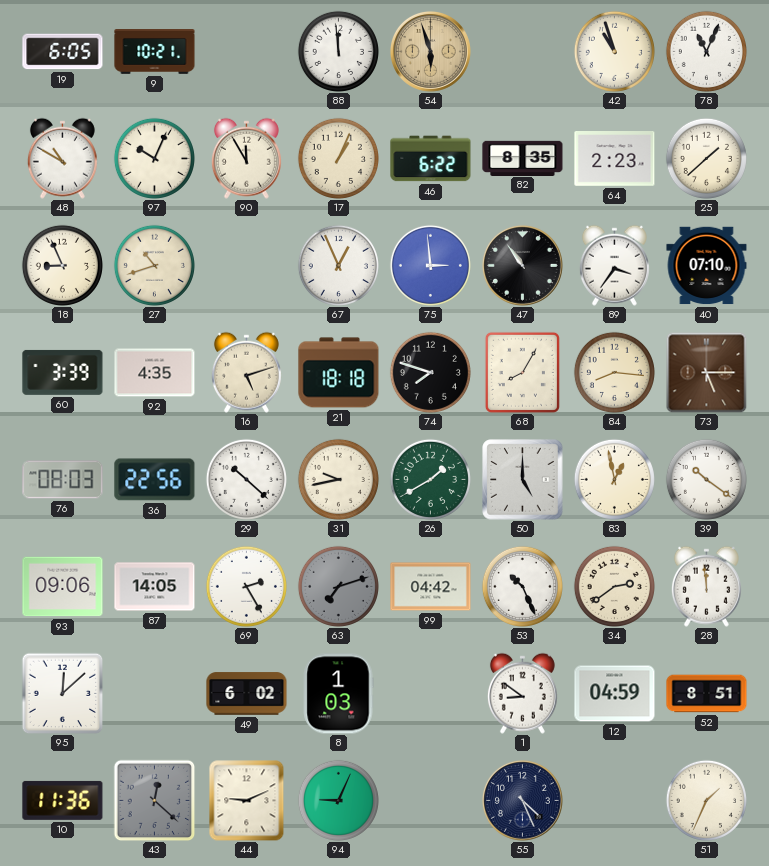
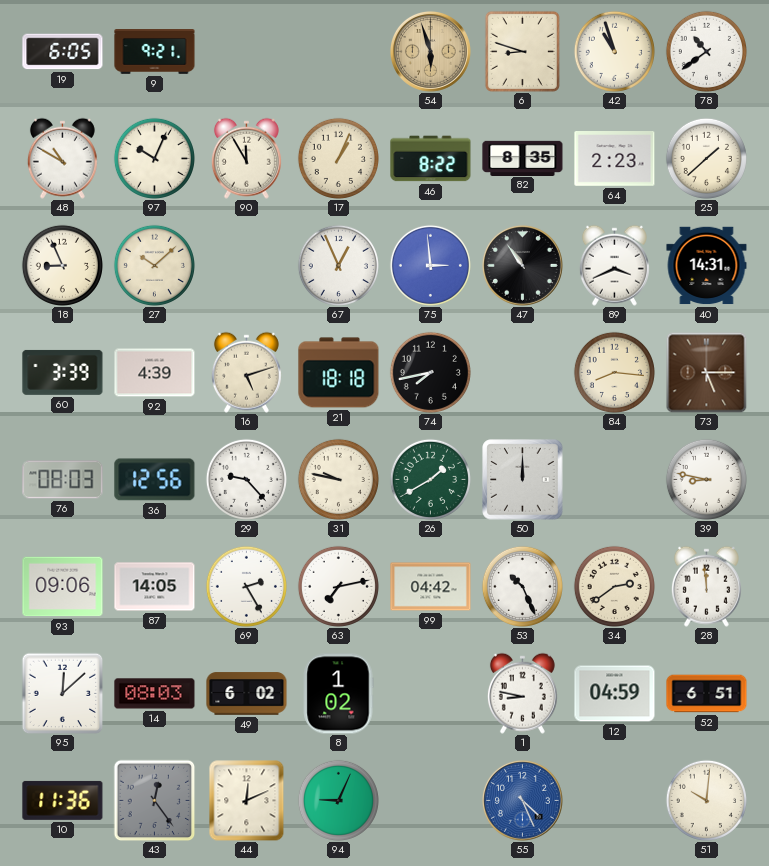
9: 10:21 -> 9:21
88: 11:59 -> none
6: none -> 8:48
78: 11:04 -> 10:39
46: 6:22 -> 8:22
27: 10:42 -> 10:08
89: 3:36 -> 3:41
40: 07:10 -> 14:31
92: 4:35 -> 4:39
74: 7:48 -> 7:43
68: 8:05 -> none
36: 22:56 -> 12:56
29: 10:22 -> 9:23
31: 9:43 -> 9:47
50: 5:00 -> 12:00
83: 12:58 -> none
39: 10:21 -> 8:47
63: 7:12 -> 7:13
63 dial: grey -> white
14: none -> 08:03
8: 1:03 -> 1:02
1: 8:51 -> 8:47
52: 8:51 -> 6:51
43: 12:22 -> 12:24
44: 9:11 -> 12:11
55 dial: navy -> blue
51: 1:34 -> 10:01
